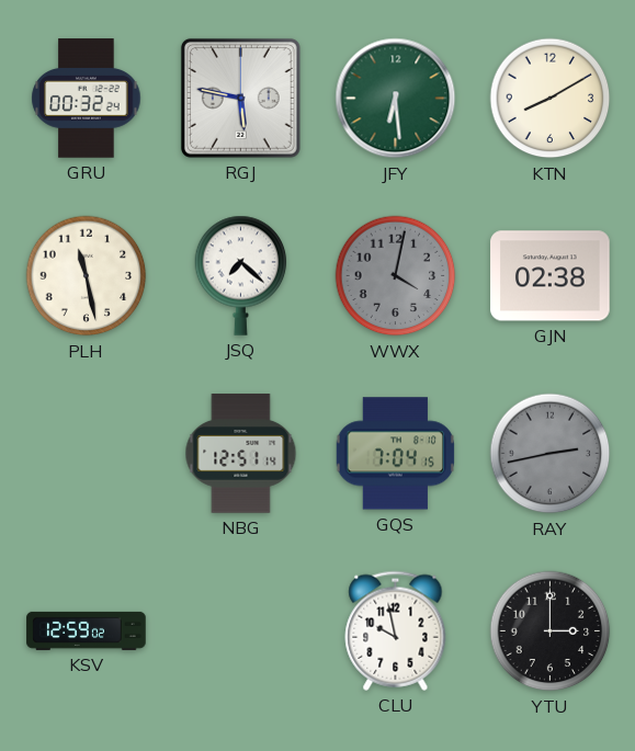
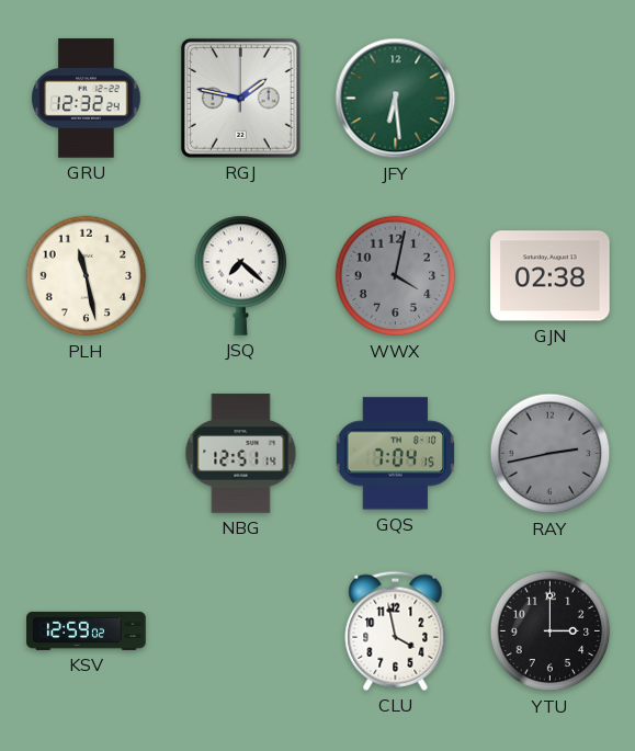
GRU: 00:32 -> 12:32
RGJ: 5:47 -> 1:47
KTN: 8:10 -> none
CLU: 9:58 -> 3:58
